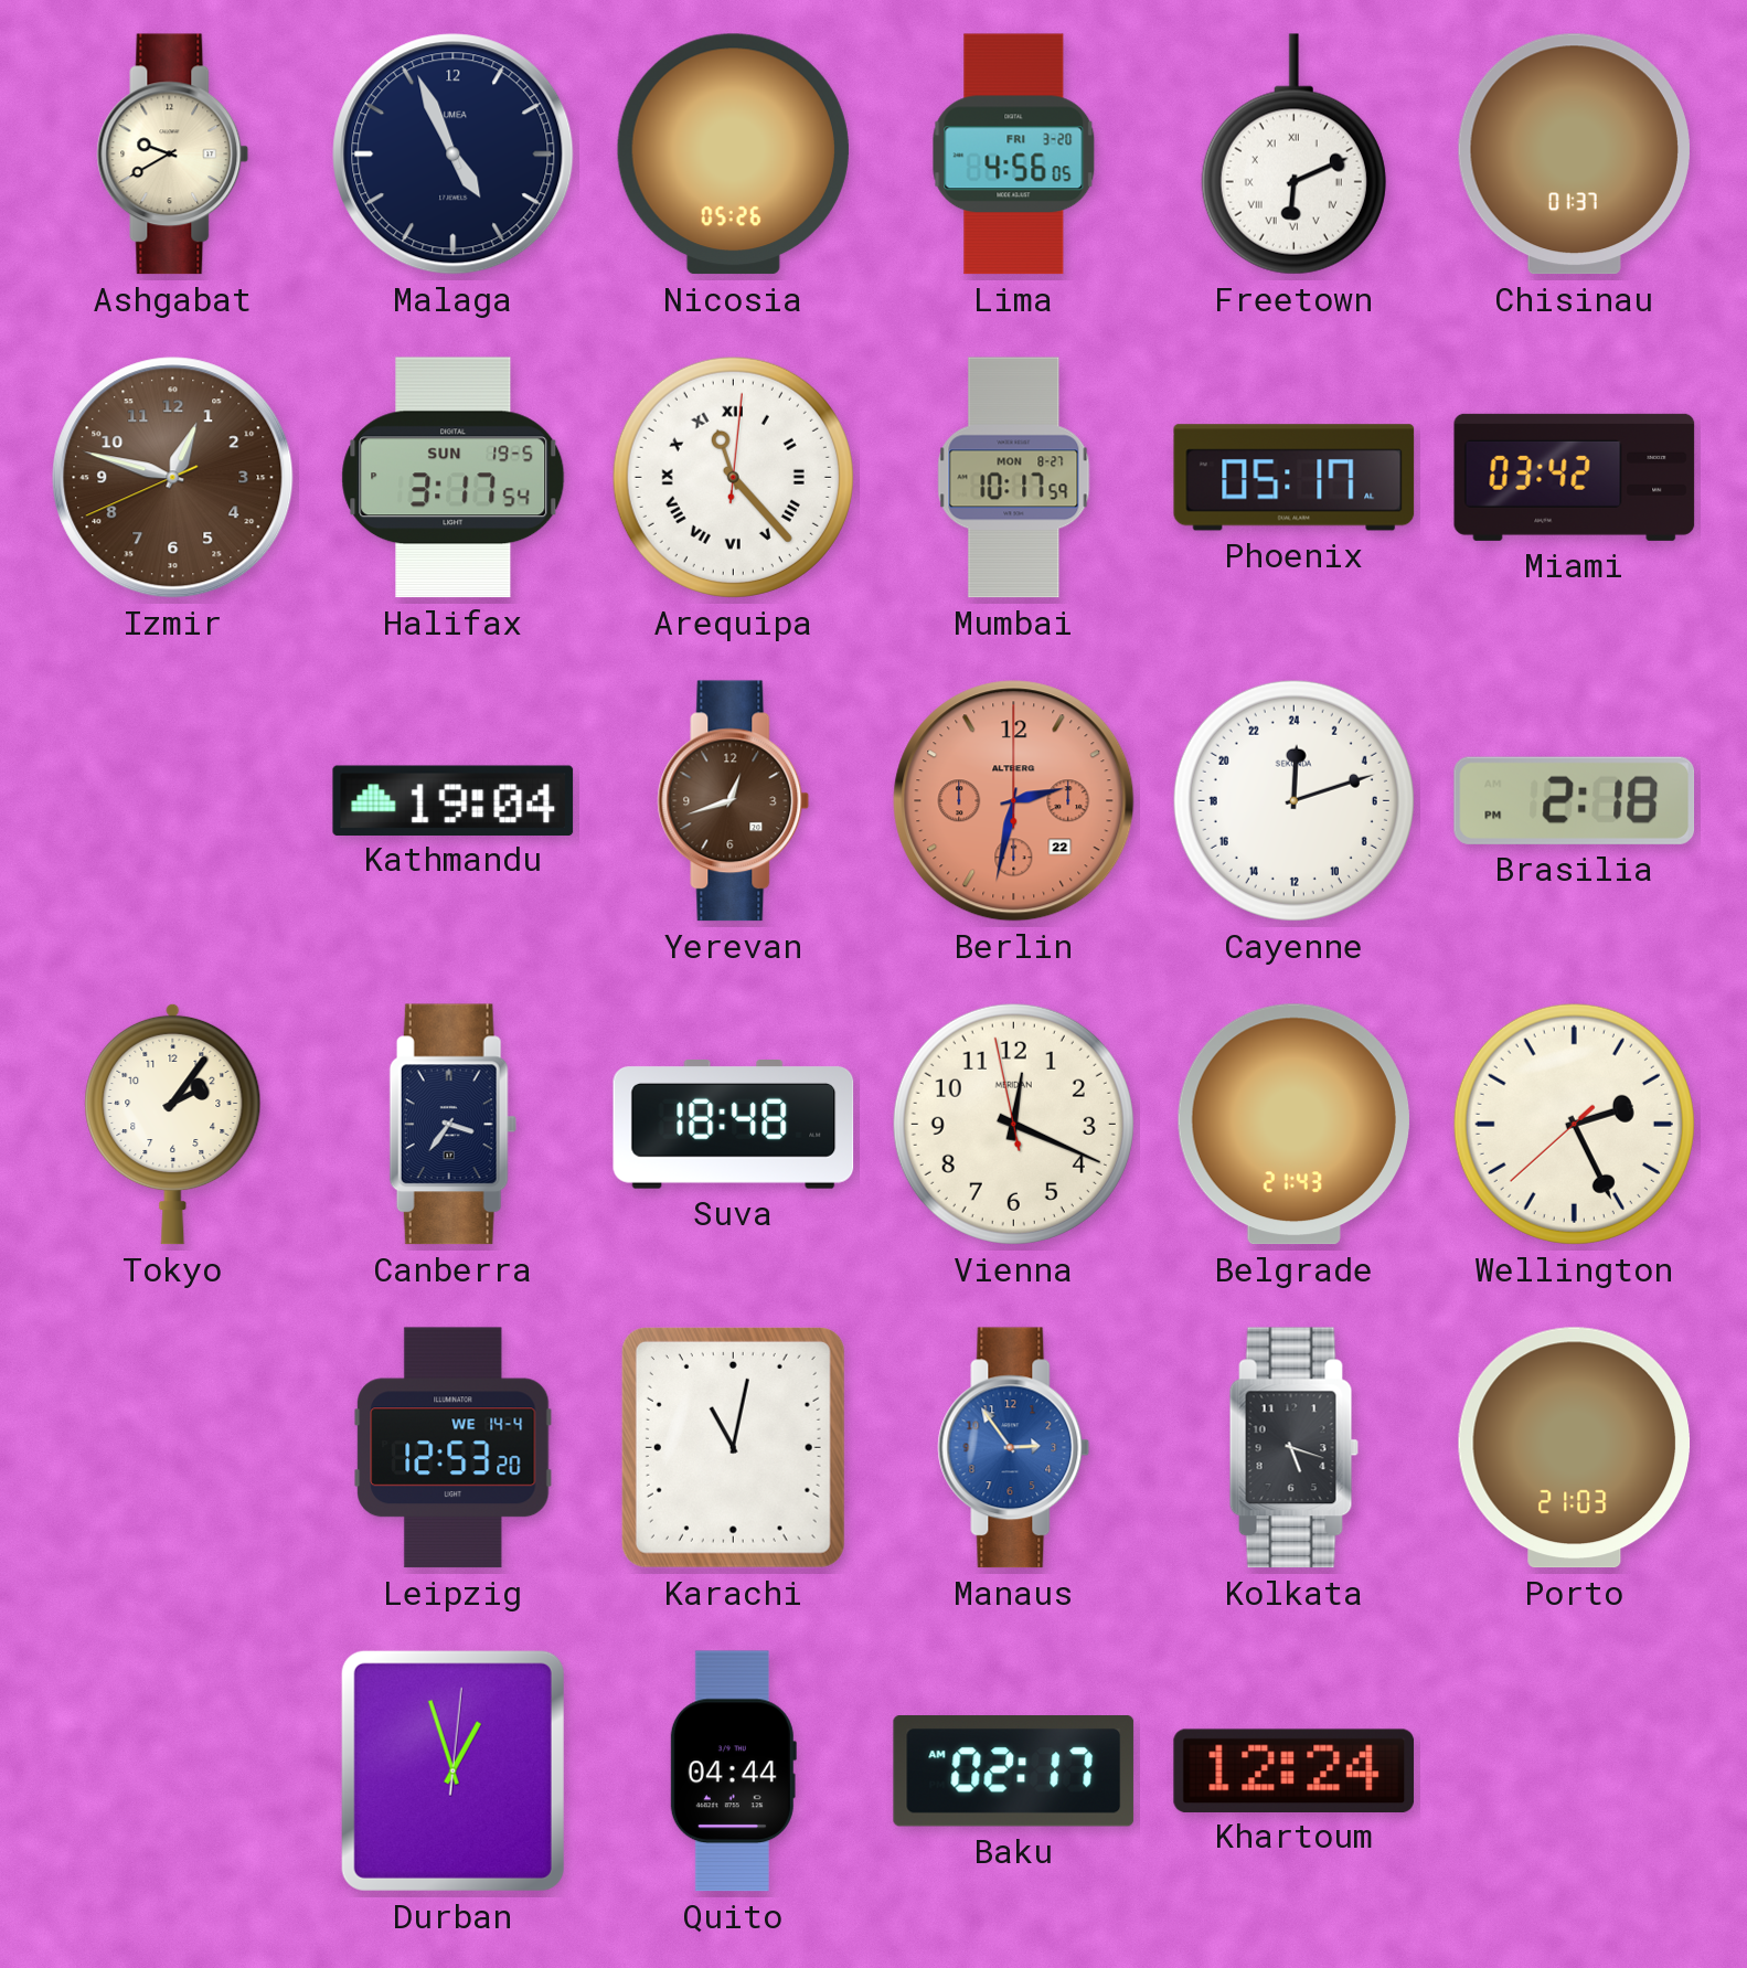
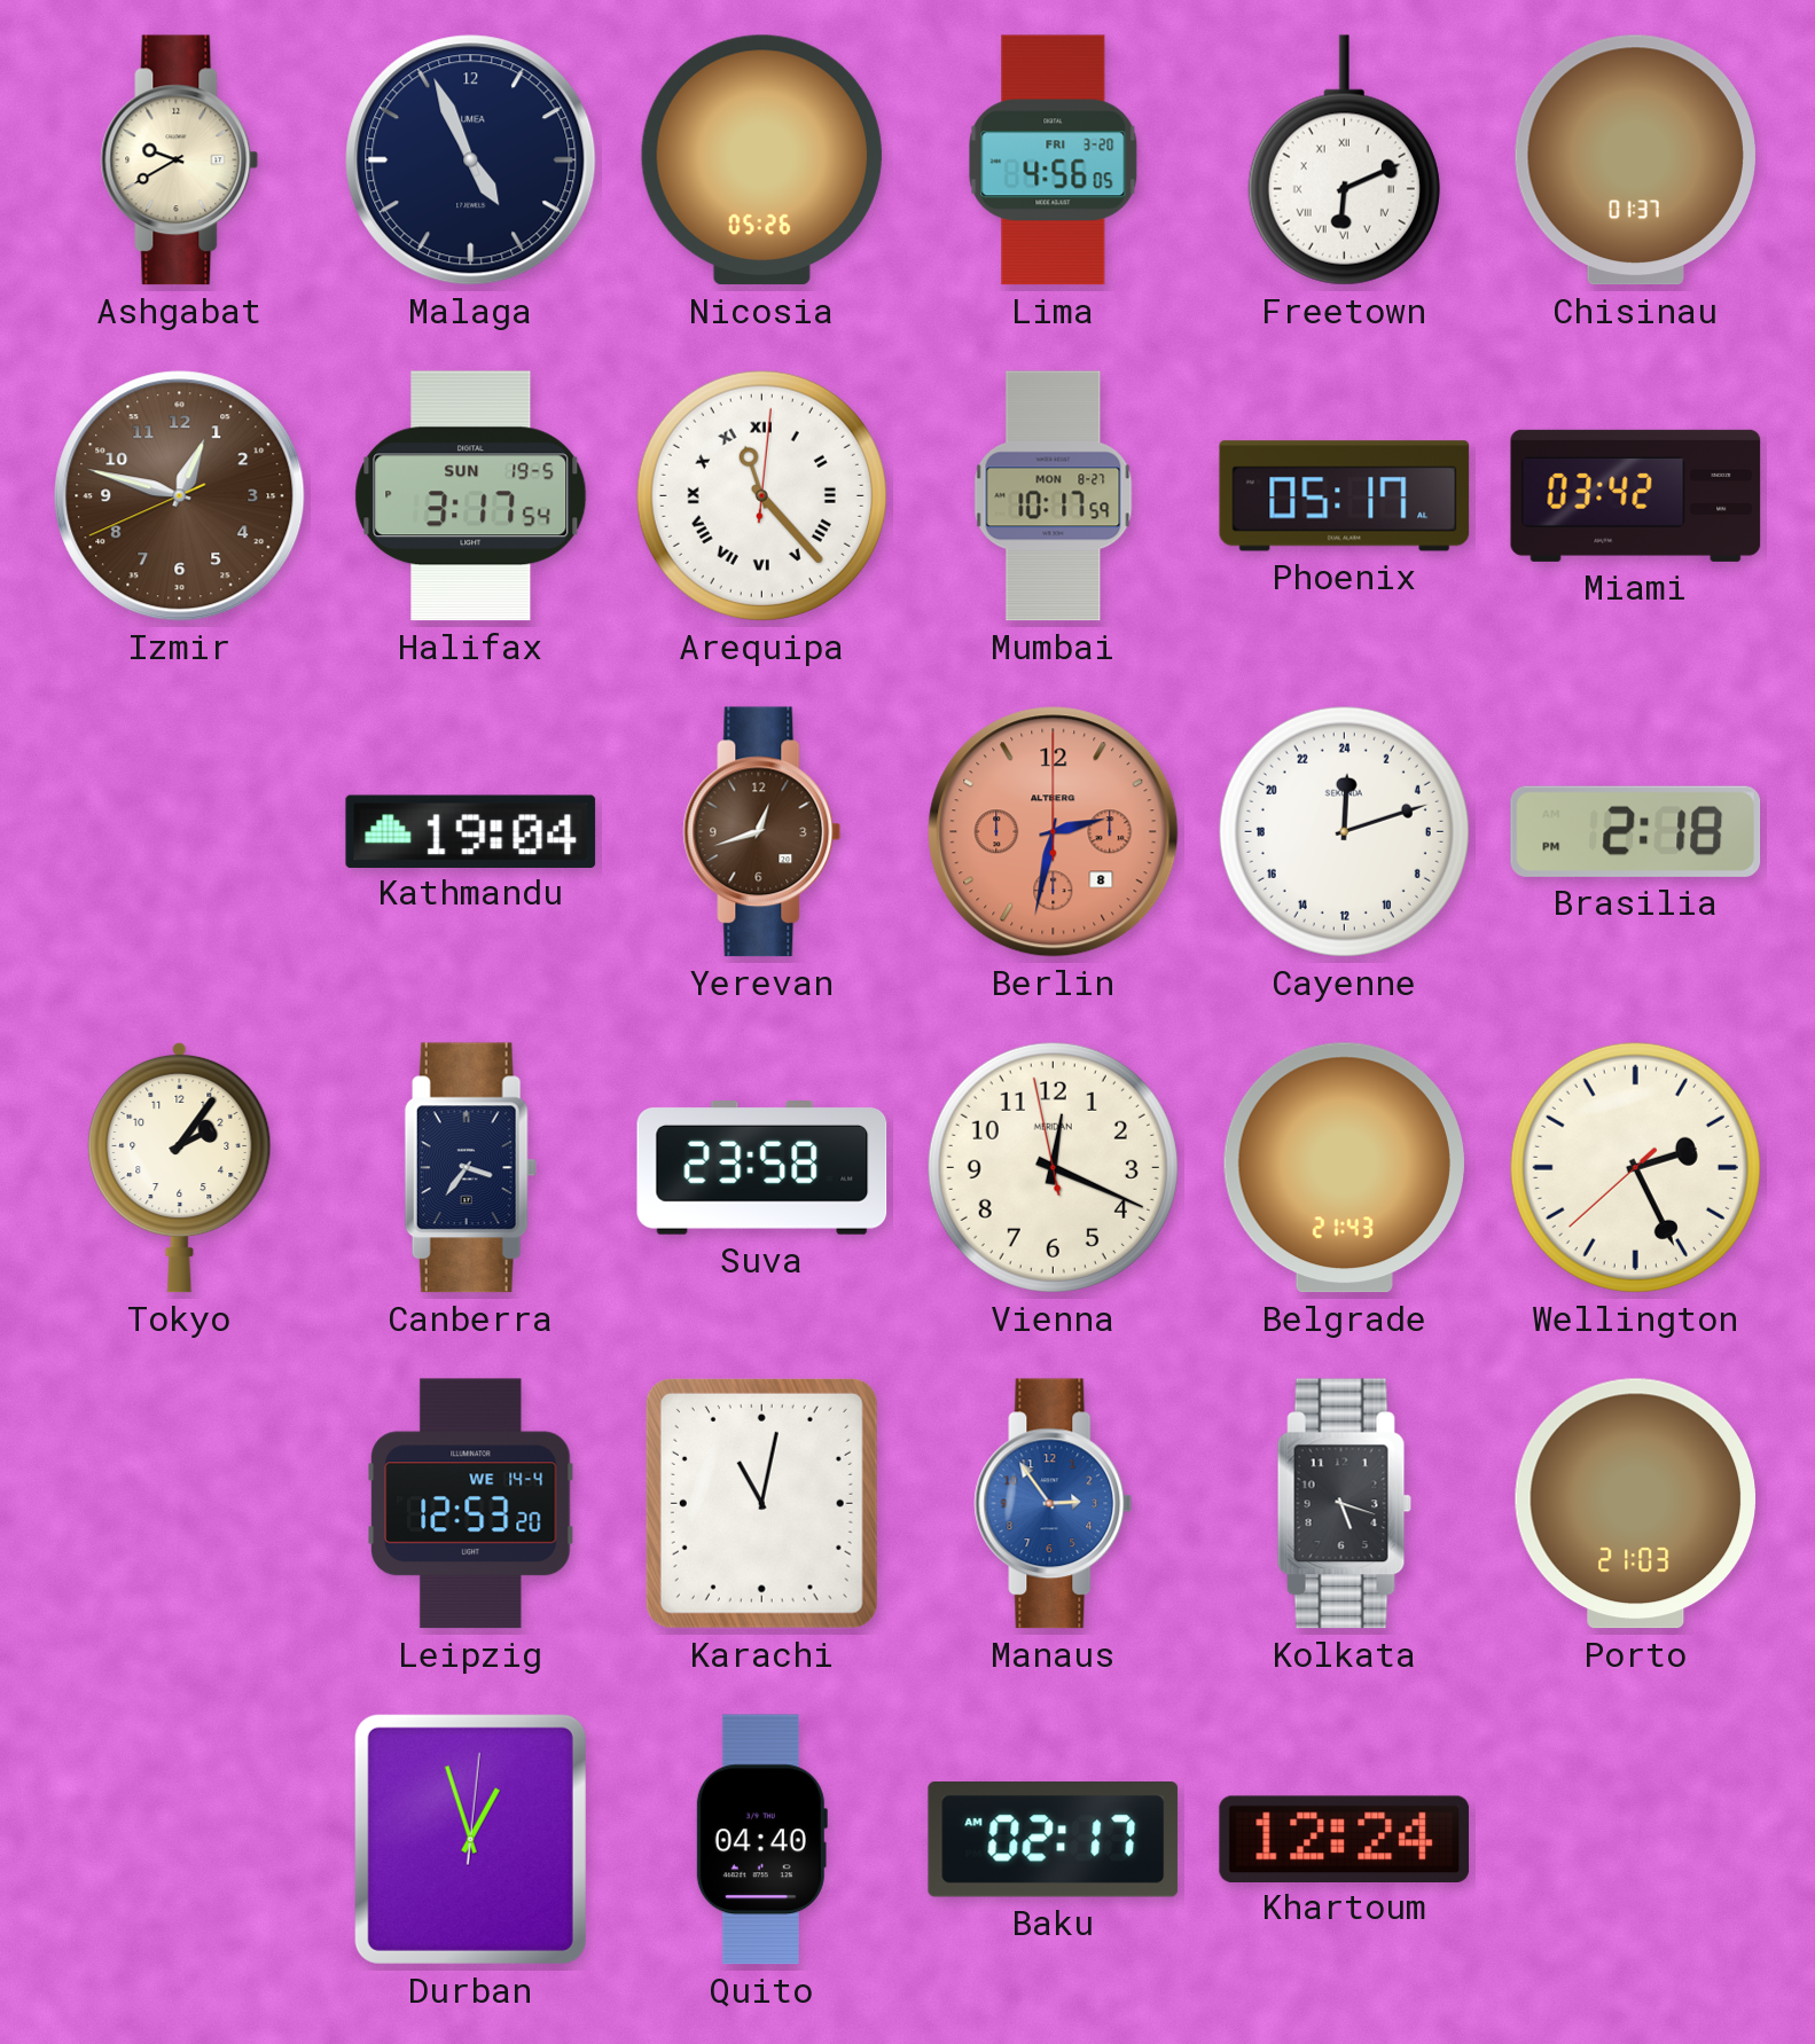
Berlin date: 22 -> 8
Suva: 18:48 -> 23:58
Quito: 04:44 -> 04:40
